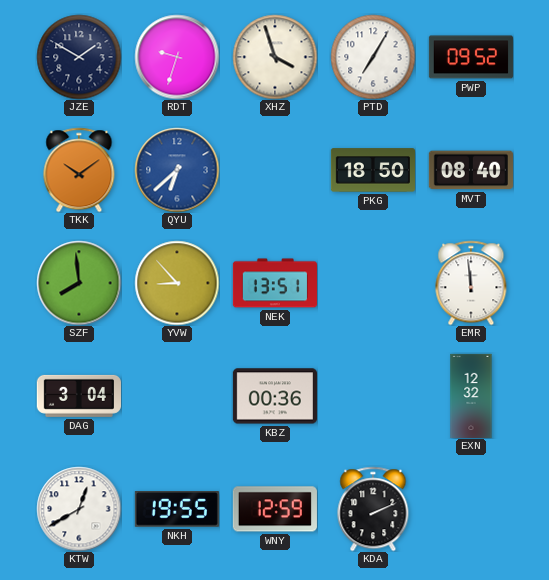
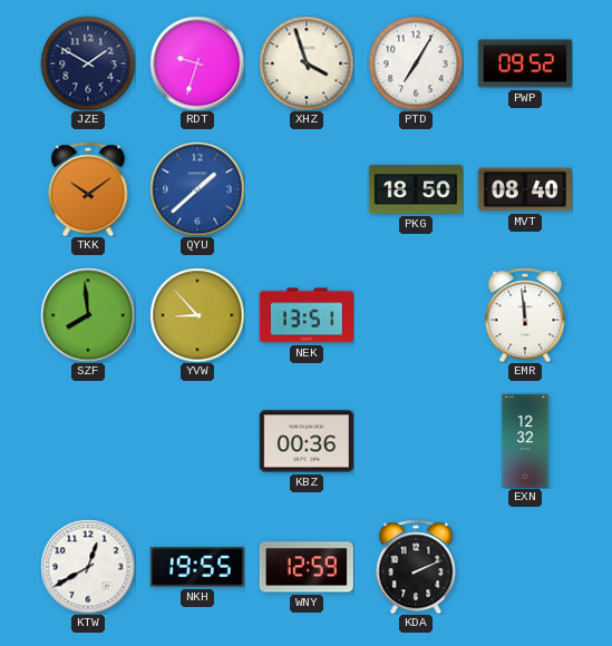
QYU: 6:38 -> 1:38
DAG: 3:04 -> none
